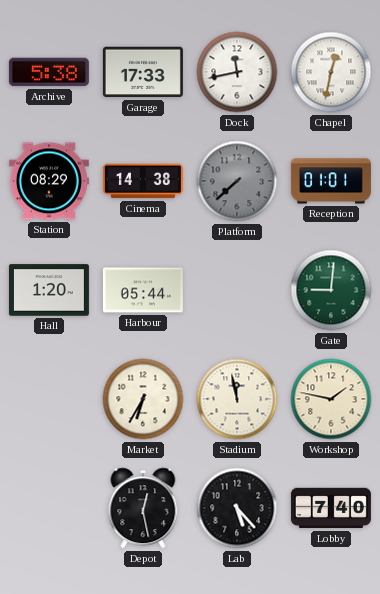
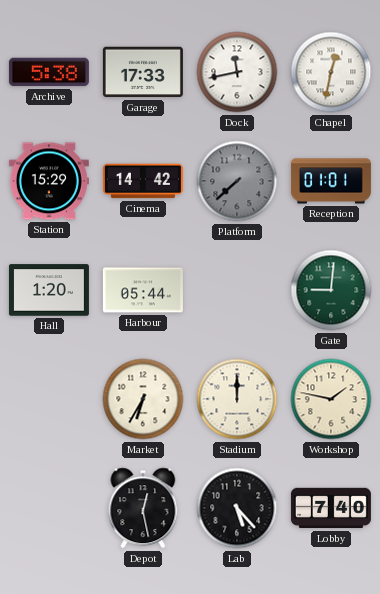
Station: 08:29 -> 15:29
Cinema: 14:38 -> 14:42
Stadium: 11:58 -> 12:00
